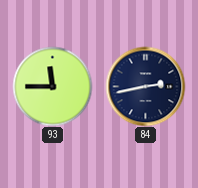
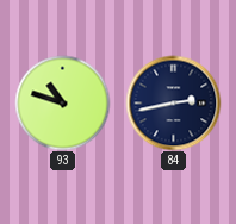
93: 11:45 -> 10:48
